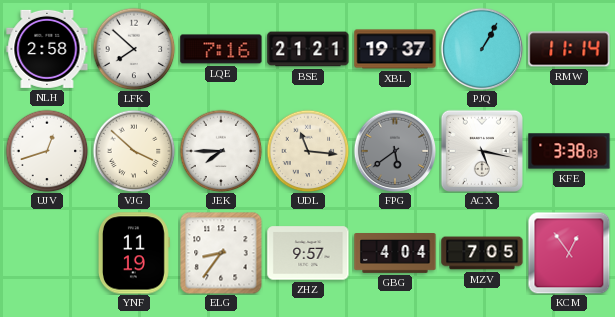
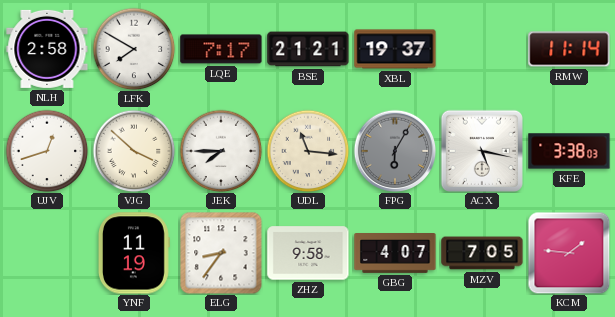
LFK: 7:52 -> 7:50
LQE: 7:16 -> 7:17
PJQ: 1:05 -> none
FPG: 5:39 -> 6:05
ZHZ: 9:57 -> 9:58
GBG: 4:04 -> 4:07
KCM: 12:54 -> 1:46
